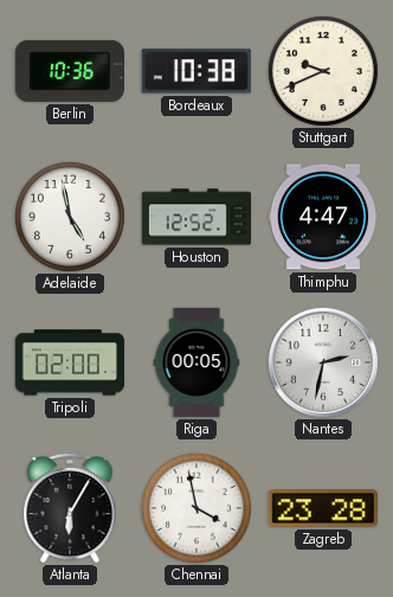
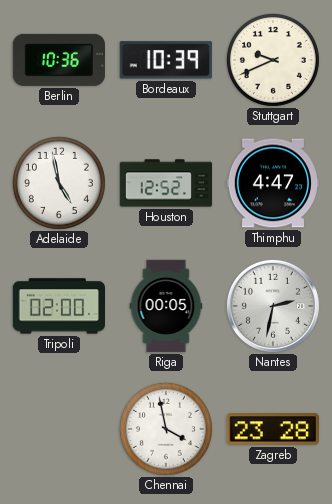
Bordeaux: 10:38 -> 10:39
Atlanta: 6:05 -> none
